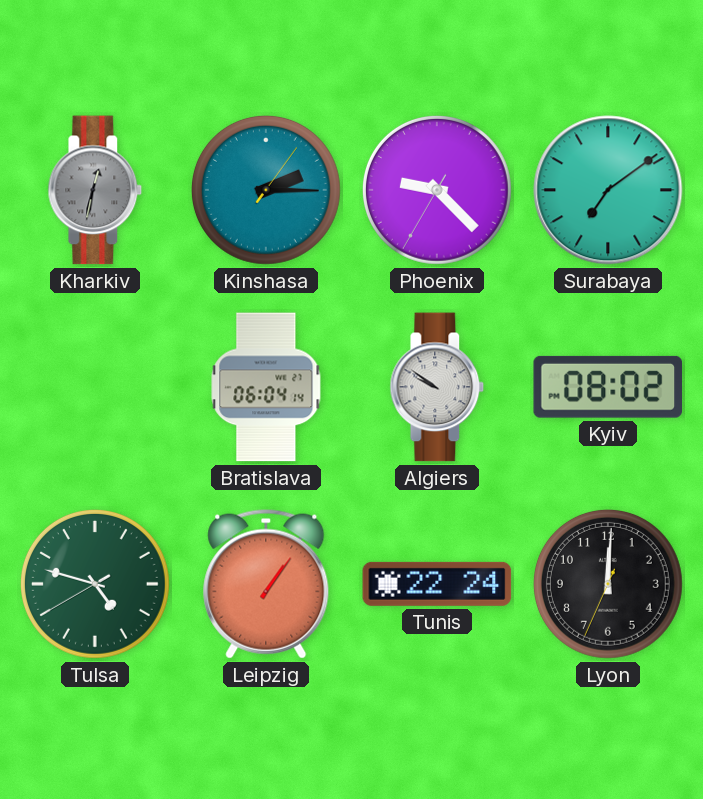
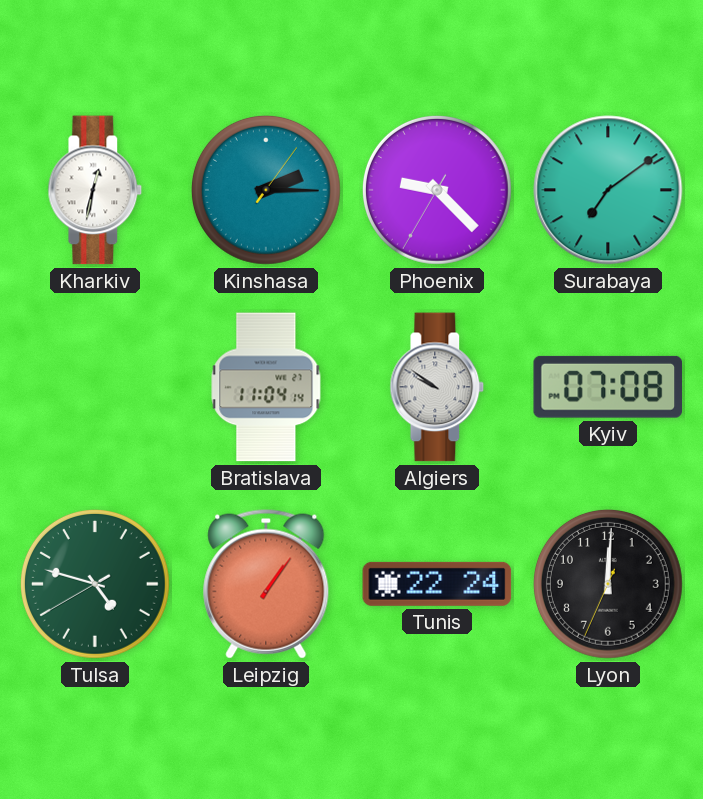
Kharkiv dial: grey -> white
Bratislava: 06:04 -> 11:04
Kyiv: 08:02 -> 07:08
